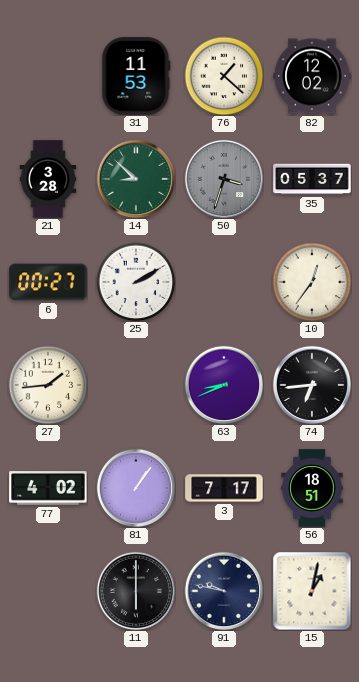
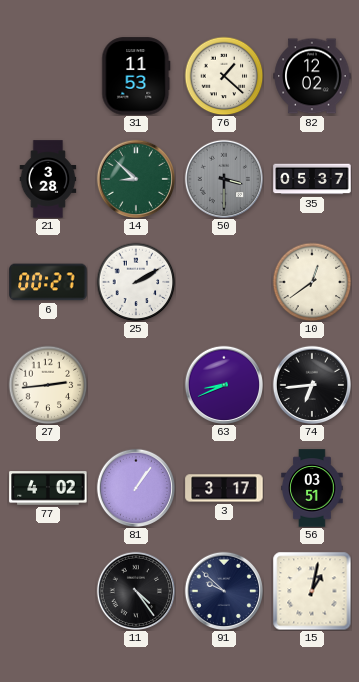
50: 3:33 -> 3:30
10: 12:36 -> 12:39
27: 1:44 -> 2:44
3: 7:17 -> 3:17
56: 18:51 -> 03:51
11: 6:00 -> 4:24
91: 9:47 -> 9:52
